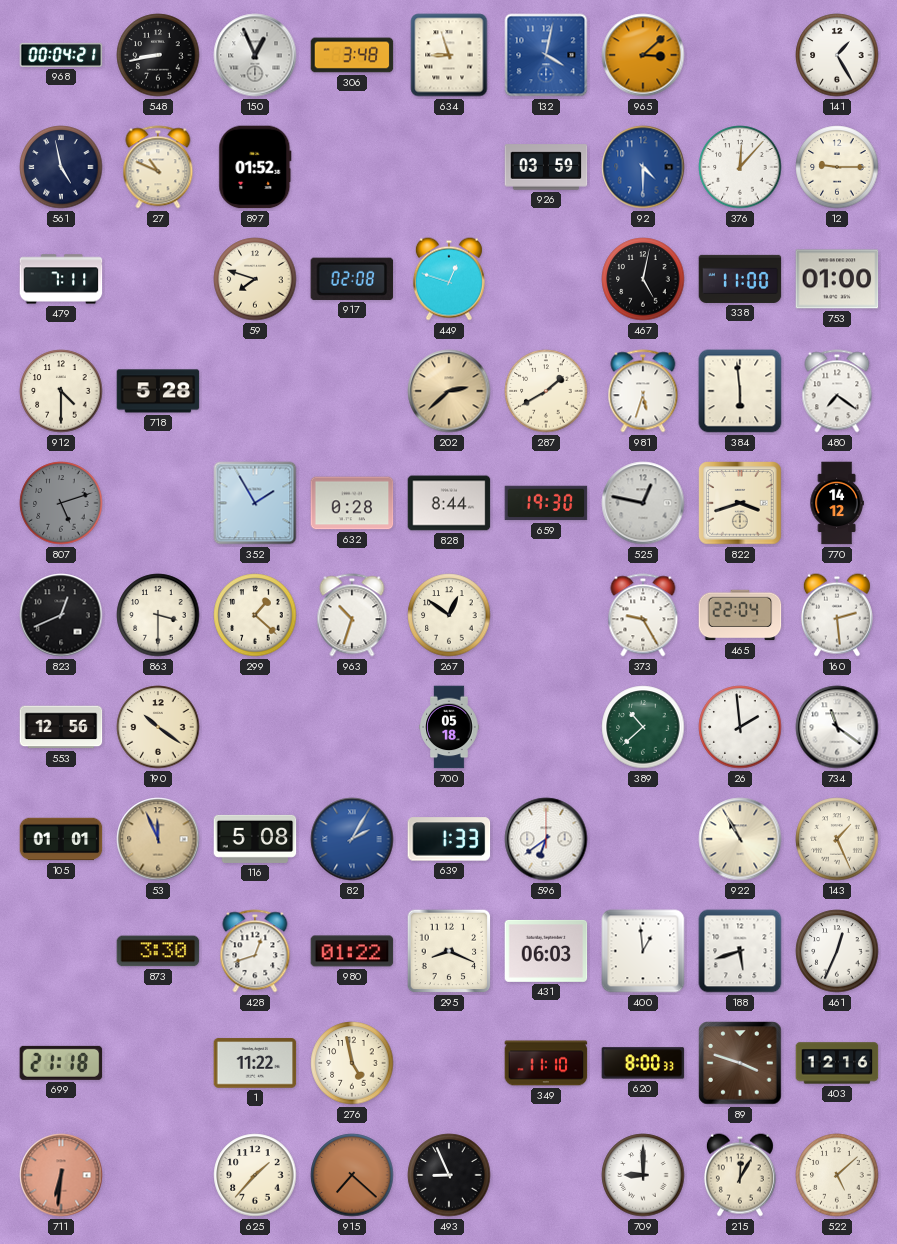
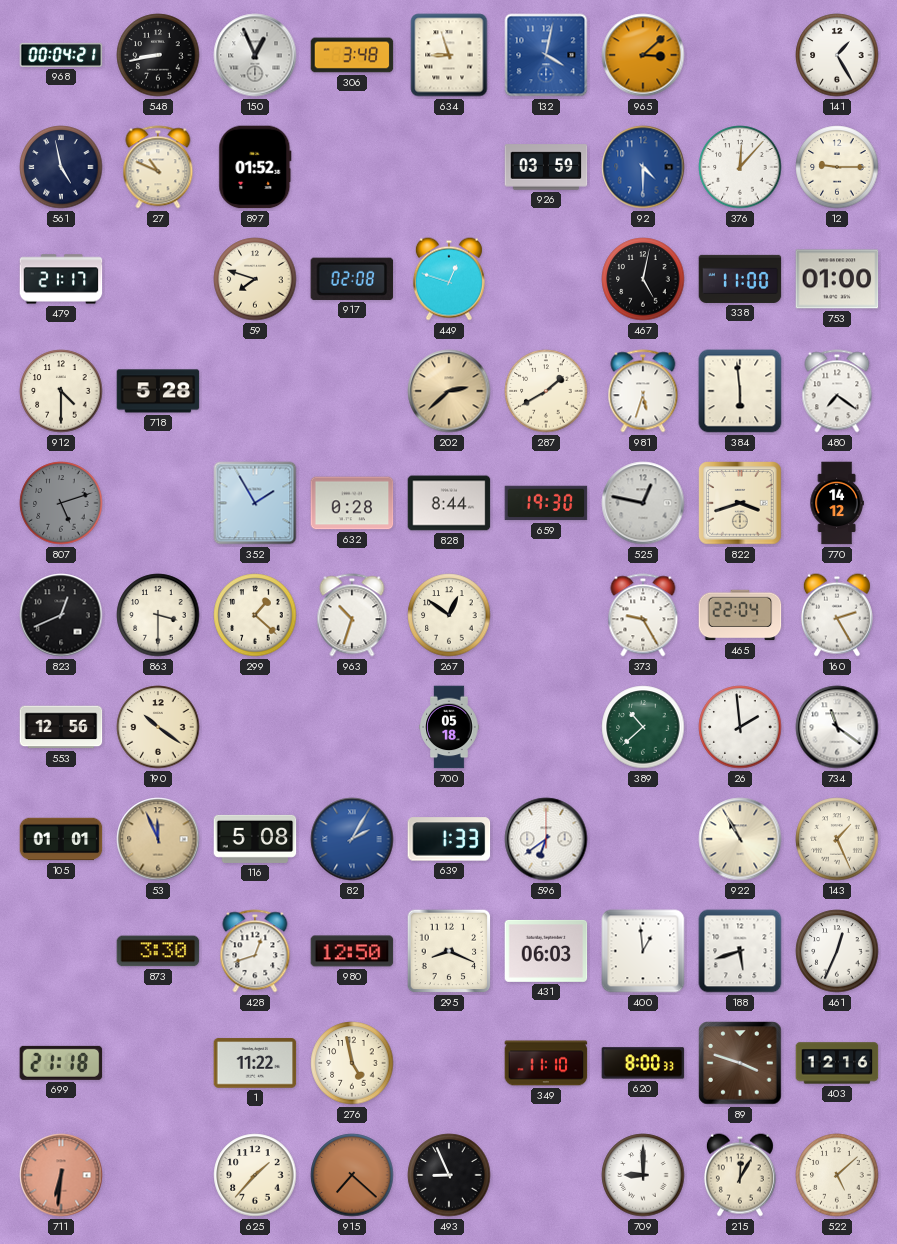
479: 7:11 -> 21:17
160: 2:29 -> 2:25
980: 01:22 -> 12:50
